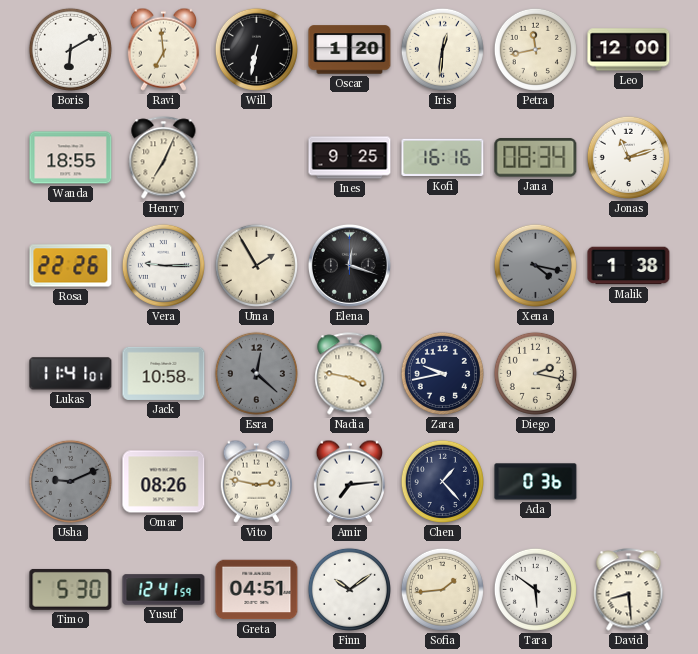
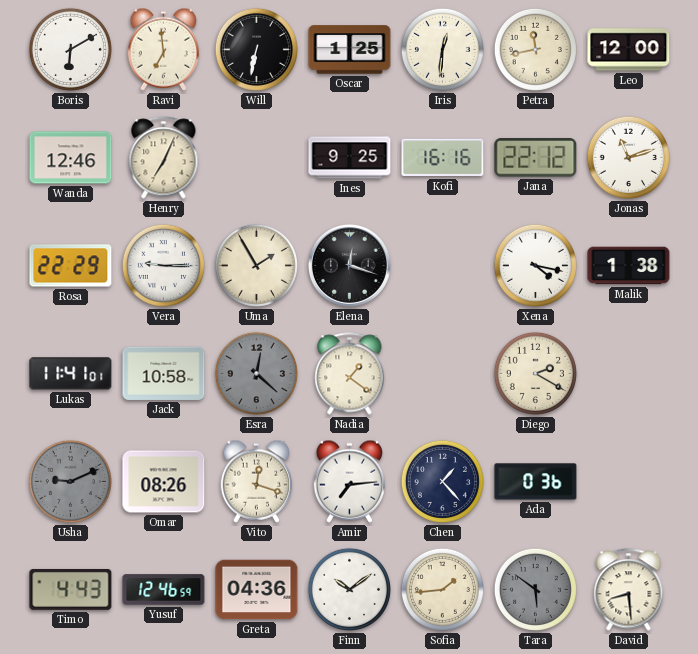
Oscar: 1:20 -> 1:25
Wanda: 18:55 -> 12:46
Jana: 08:34 -> 22:12
Rosa: 22:26 -> 22:29
Xena dial: grey -> white
Nadia: 3:47 -> 1:21
Zara: 9:43 -> none
Diego: 2:17 -> 2:20
Vito: 2:47 -> 12:18
Timo: 5:30 -> 4:43
Yusuf: 12:41 -> 12:46
Greta: 04:51 -> 04:36
Tara dial: white -> grey
